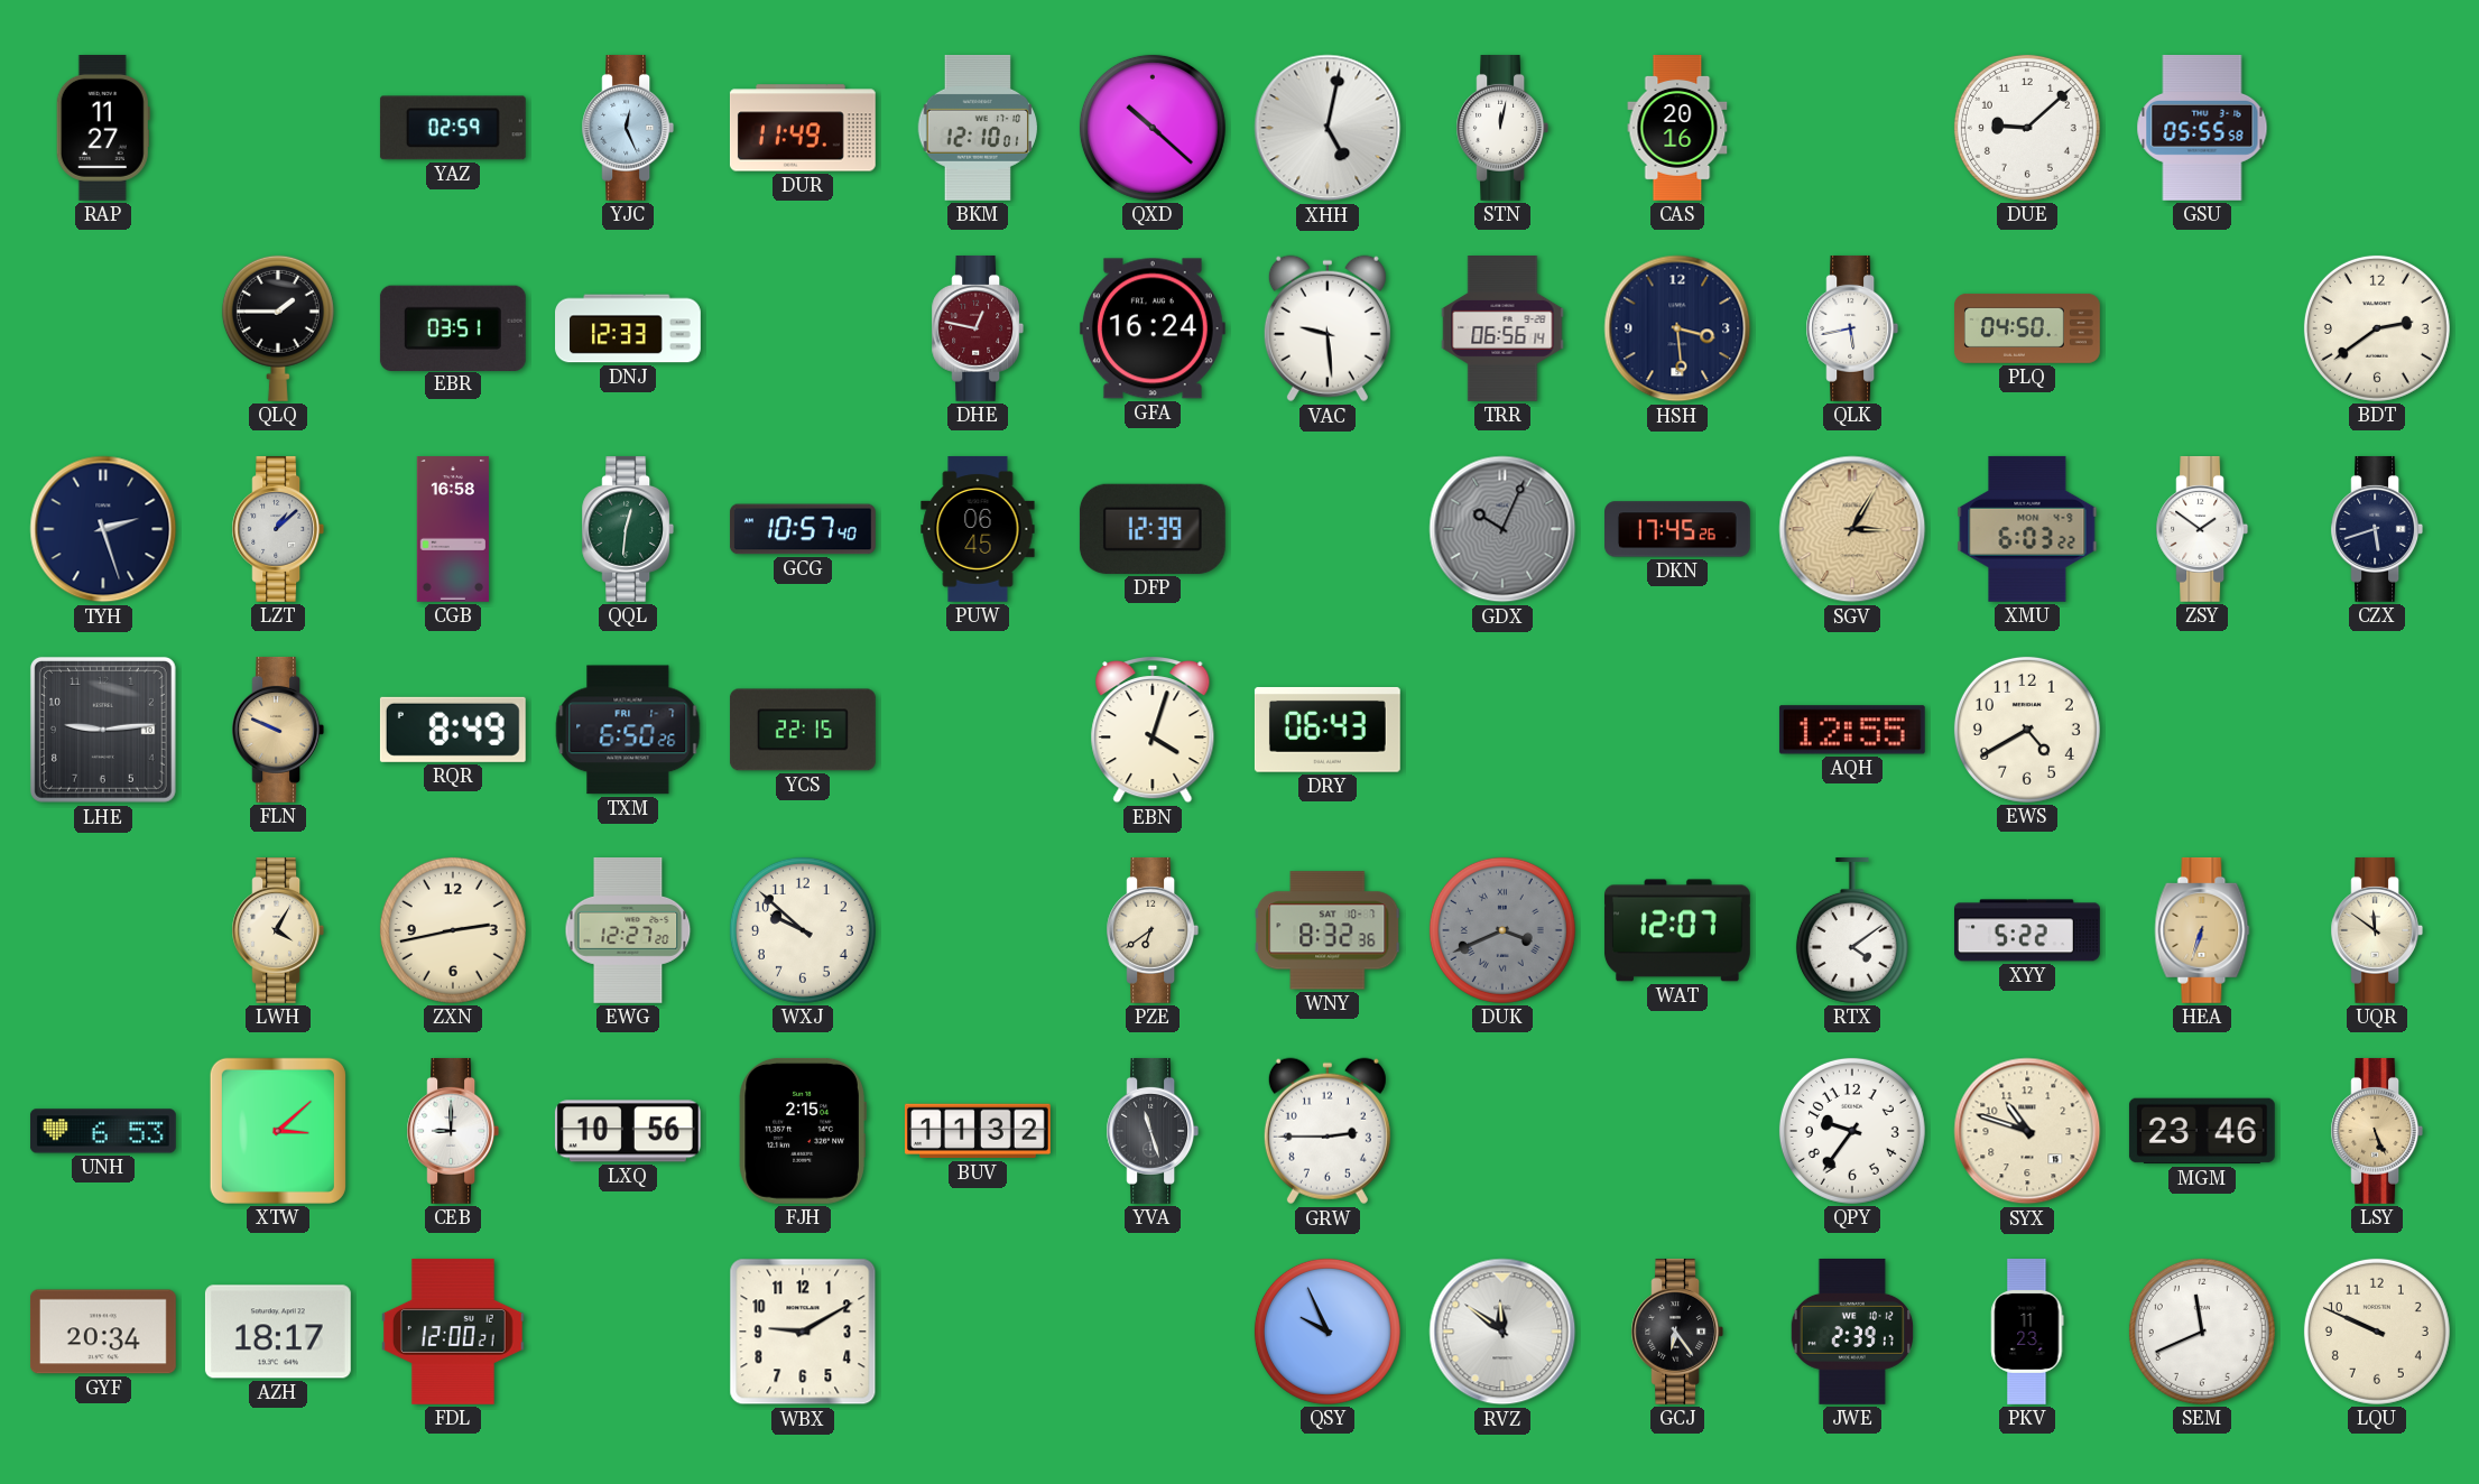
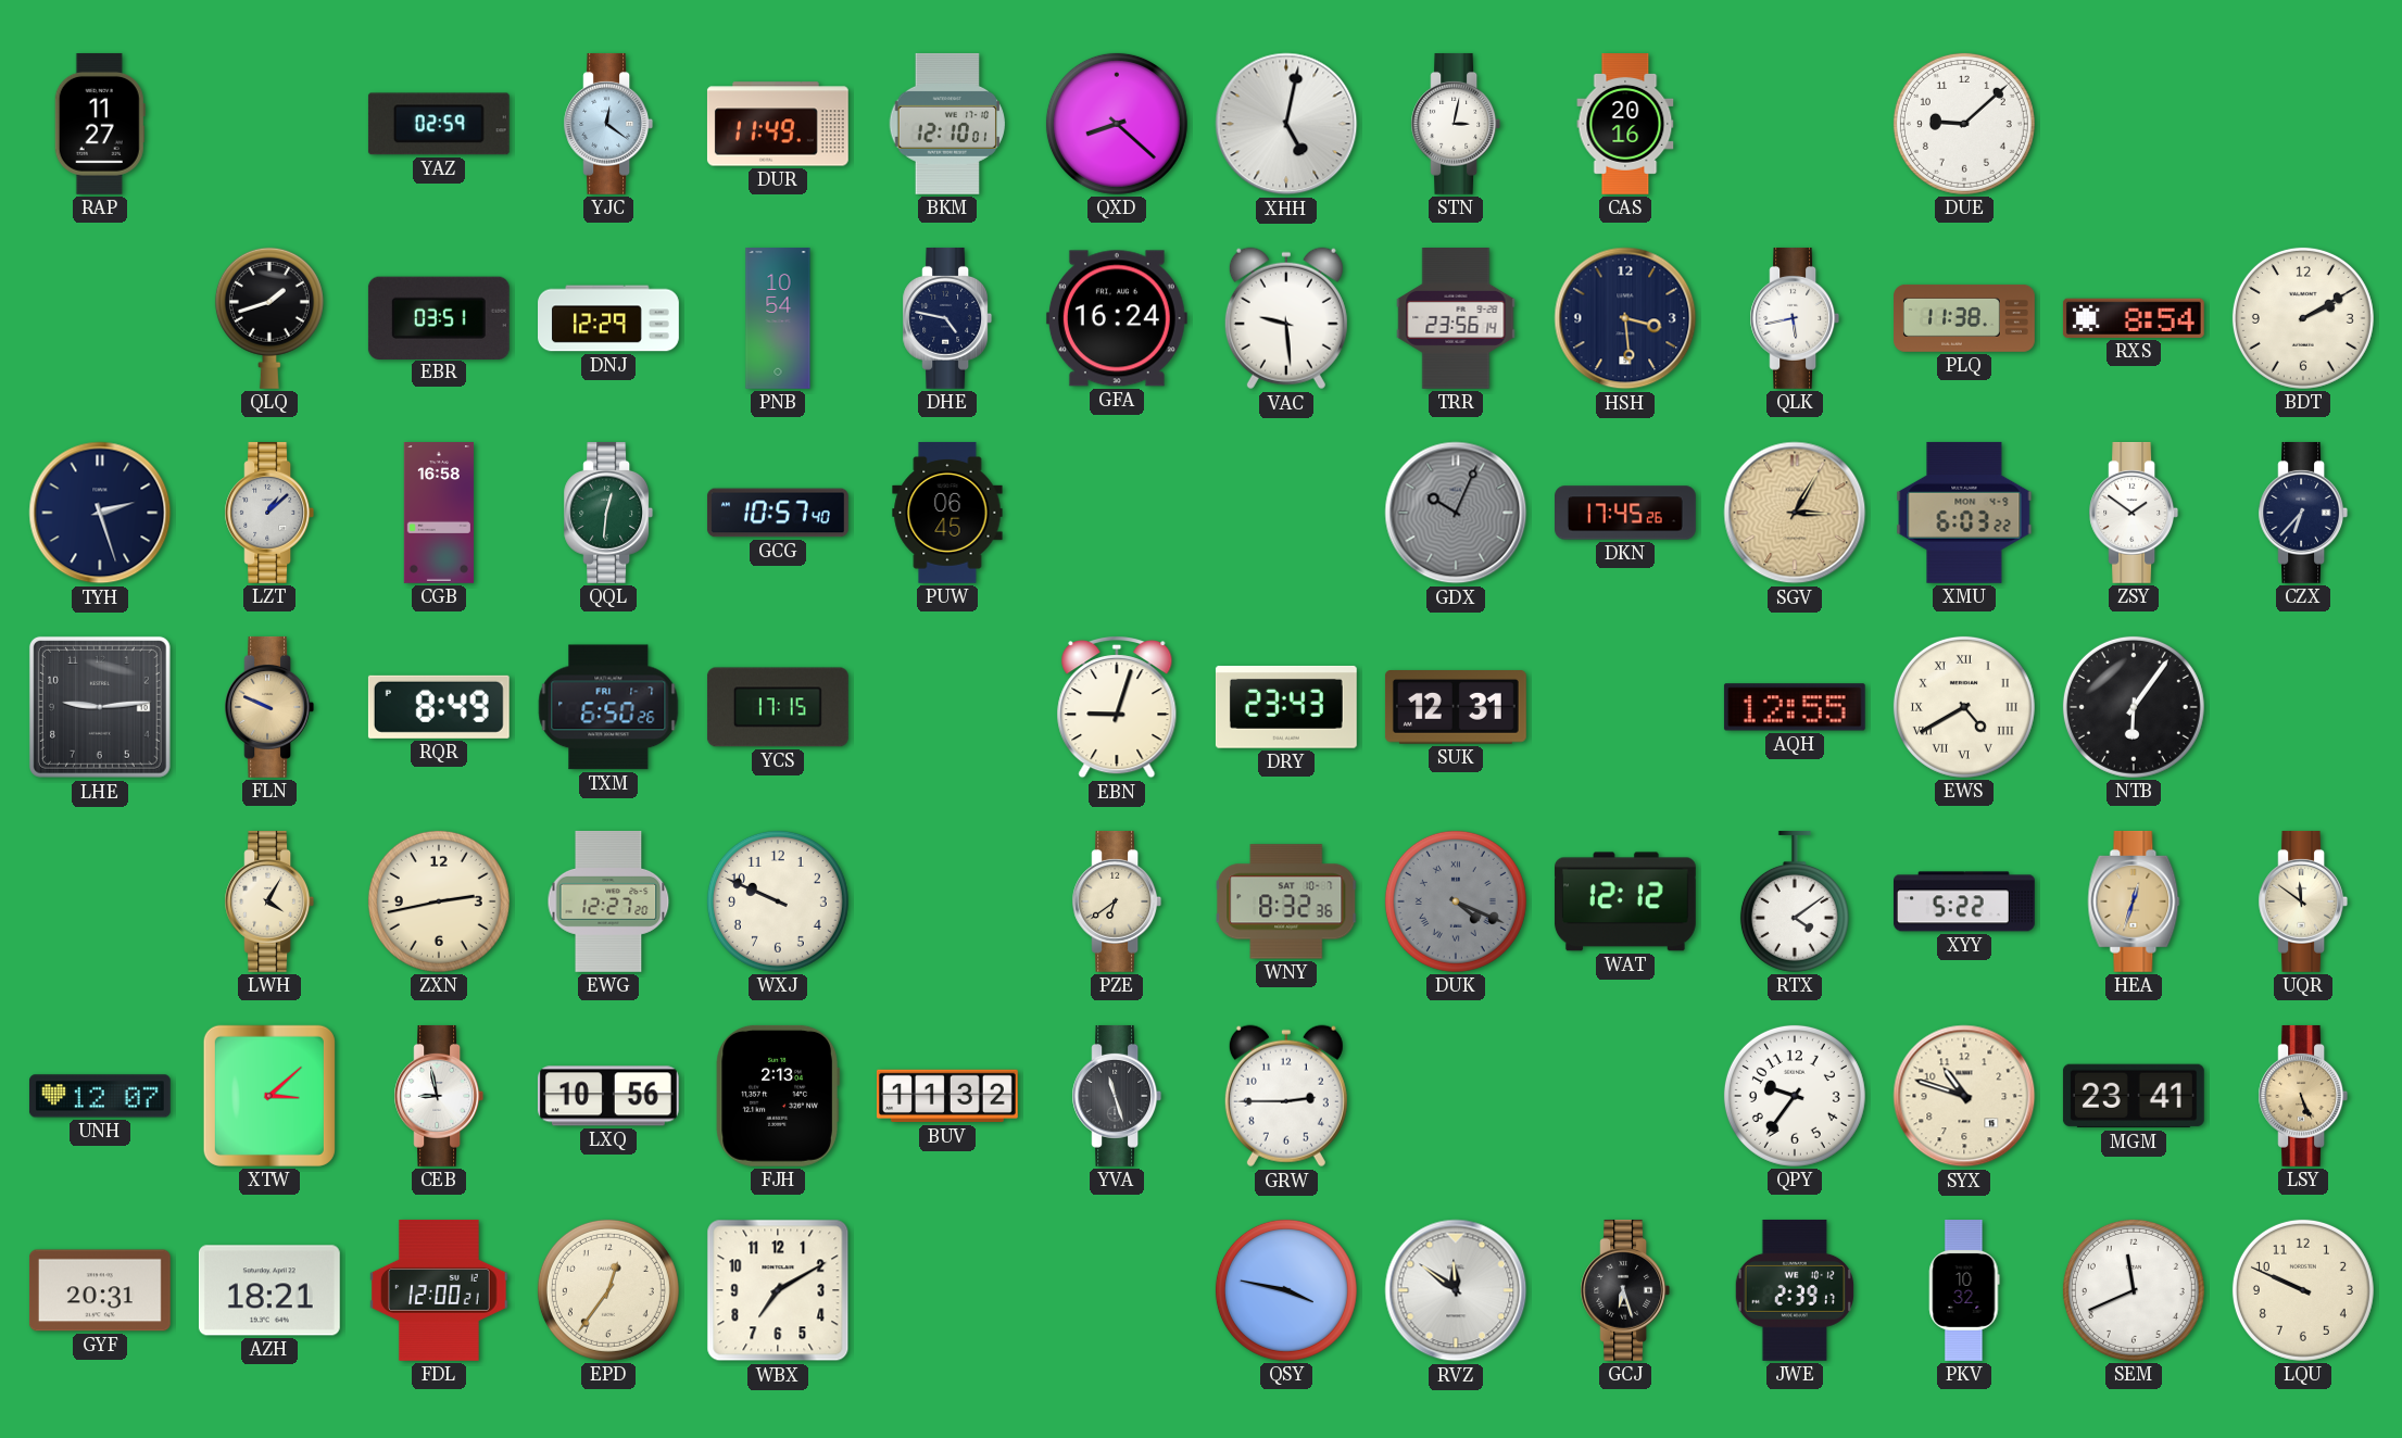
YJC: 12:26 -> 12:21
QXD: 10:22 -> 8:22
STN: 12:02 -> 3:02
GSU: 05:55 -> none
QLQ: 1:45 -> 1:42
DNJ: 12:33 -> 12:29
PNB: none -> 10:54
DHE: 12:47 -> 4:47
DHE dial: burgundy -> navy
TRR: 06:56 -> 23:56
PLQ: 04:50 -> 11:38
RXS: none -> 8:54
BDT: 2:39 -> 2:10
DFP: 12:39 -> none
CZX: 5:42 -> 6:37
YCS: 22:15 -> 17:15
EBN: 4:03 -> 9:03
DRY: 06:43 -> 23:43
SUK: none -> 12:31
EWS numerals: Arabic -> Roman
NTB: none -> 6:06
WXJ: 9:52 -> 9:49
DUK: 3:41 -> 4:19
WAT: 12:07 -> 12:12
HEA: 6:33 -> 12:33
UNH: 6:53 -> 12:07
CEB: 9:00 -> 8:58
FJH: 2:15 -> 2:13
MGM: 23:46 -> 23:41
GYF: 20:34 -> 20:31
AZH: 18:17 -> 18:21
EPD: none -> 12:36
WBX: 9:10 -> 7:10
QSY: 9:56 -> 3:47
GCJ: 6:24 -> 6:27
PKV: 11:23 -> 10:32
